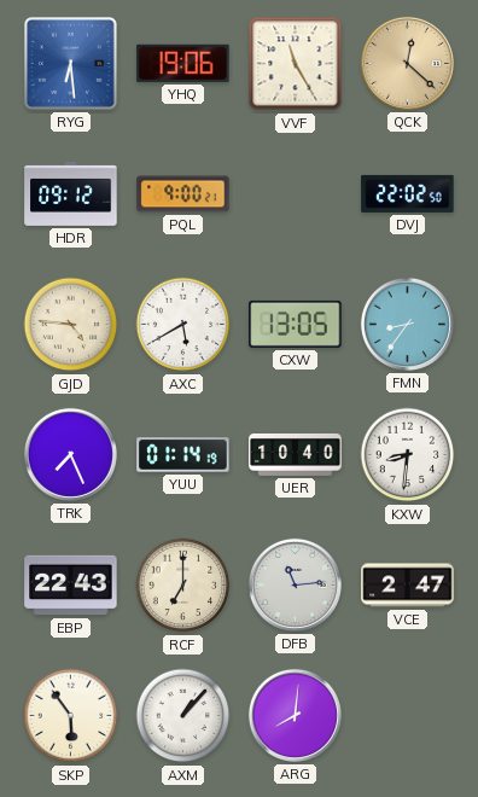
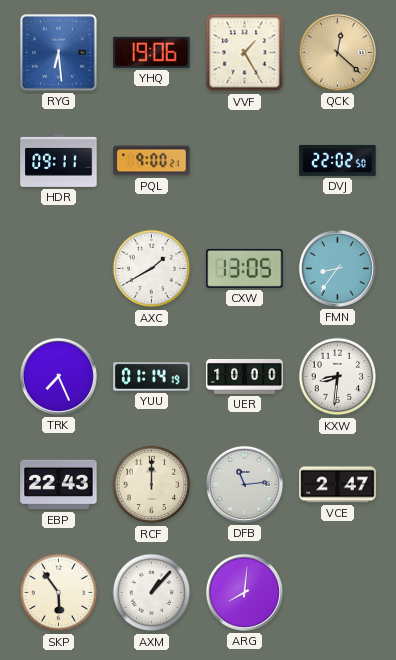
VVF: 11:25 -> 1:25
HDR: 09:12 -> 09:11
GJD: 4:46 -> none
AXC: 5:40 -> 1:40
UER: 10:40 -> 10:00
RCF: 7:00 -> 12:00
